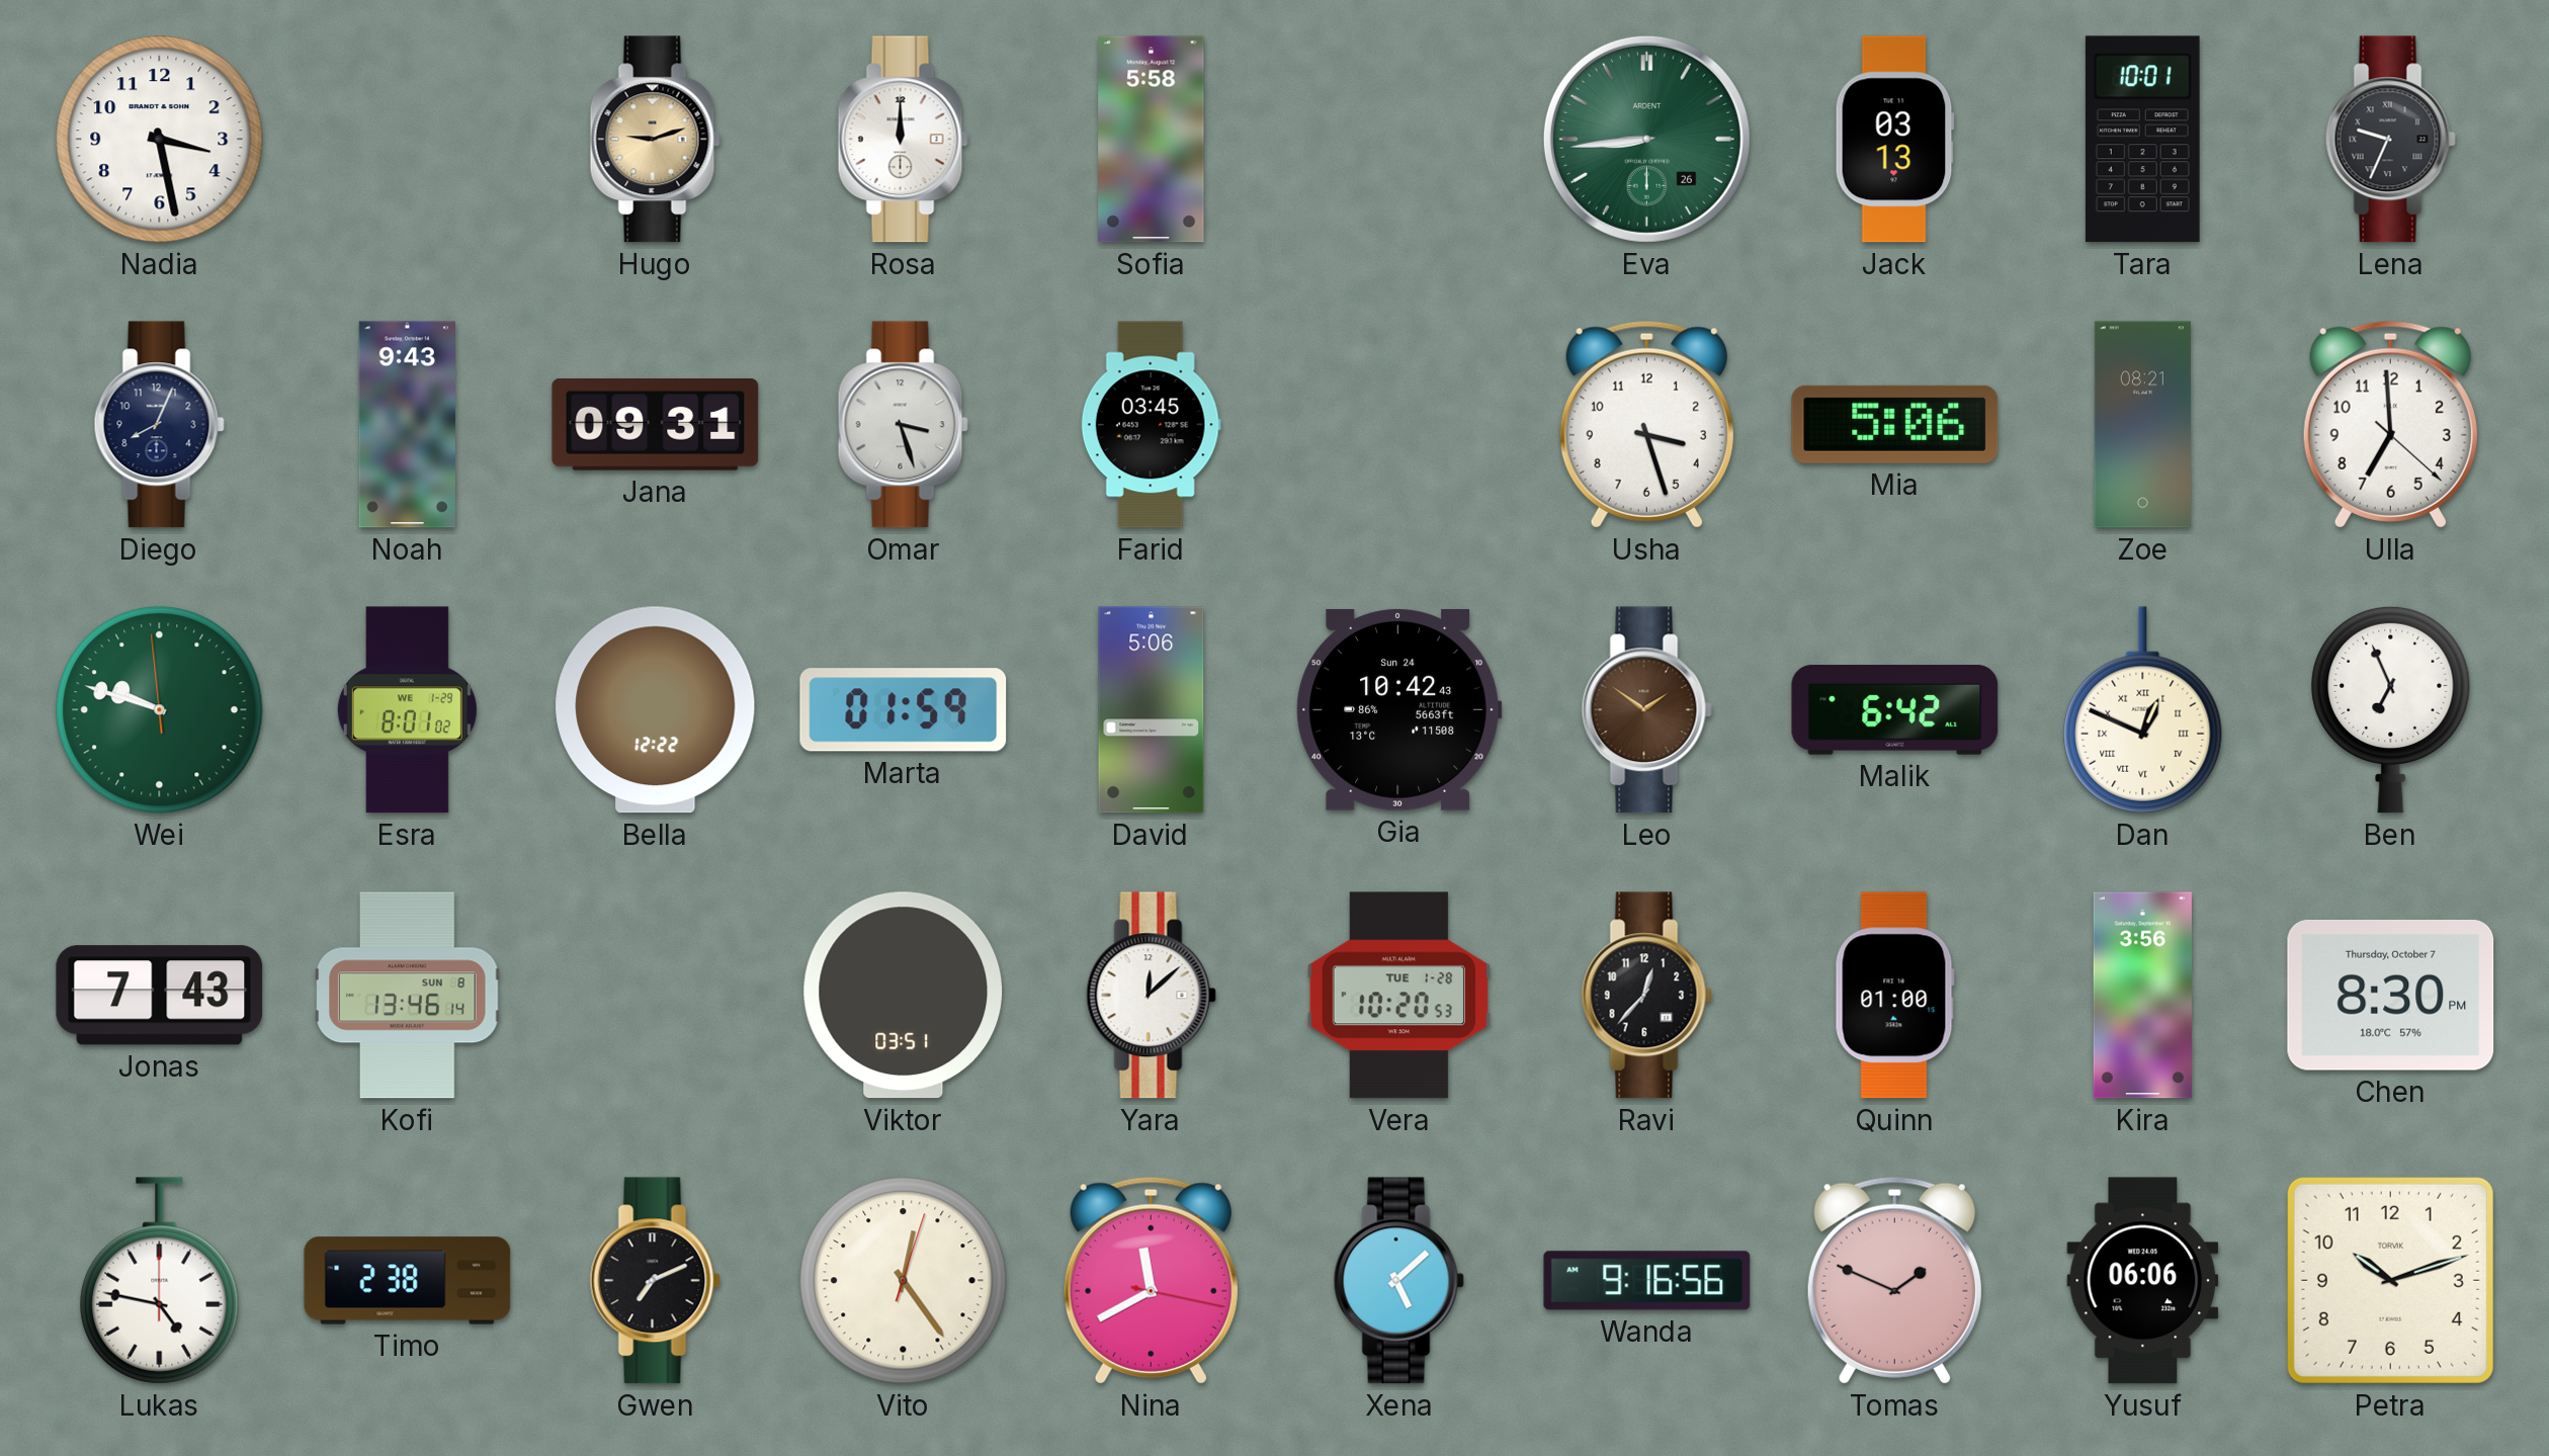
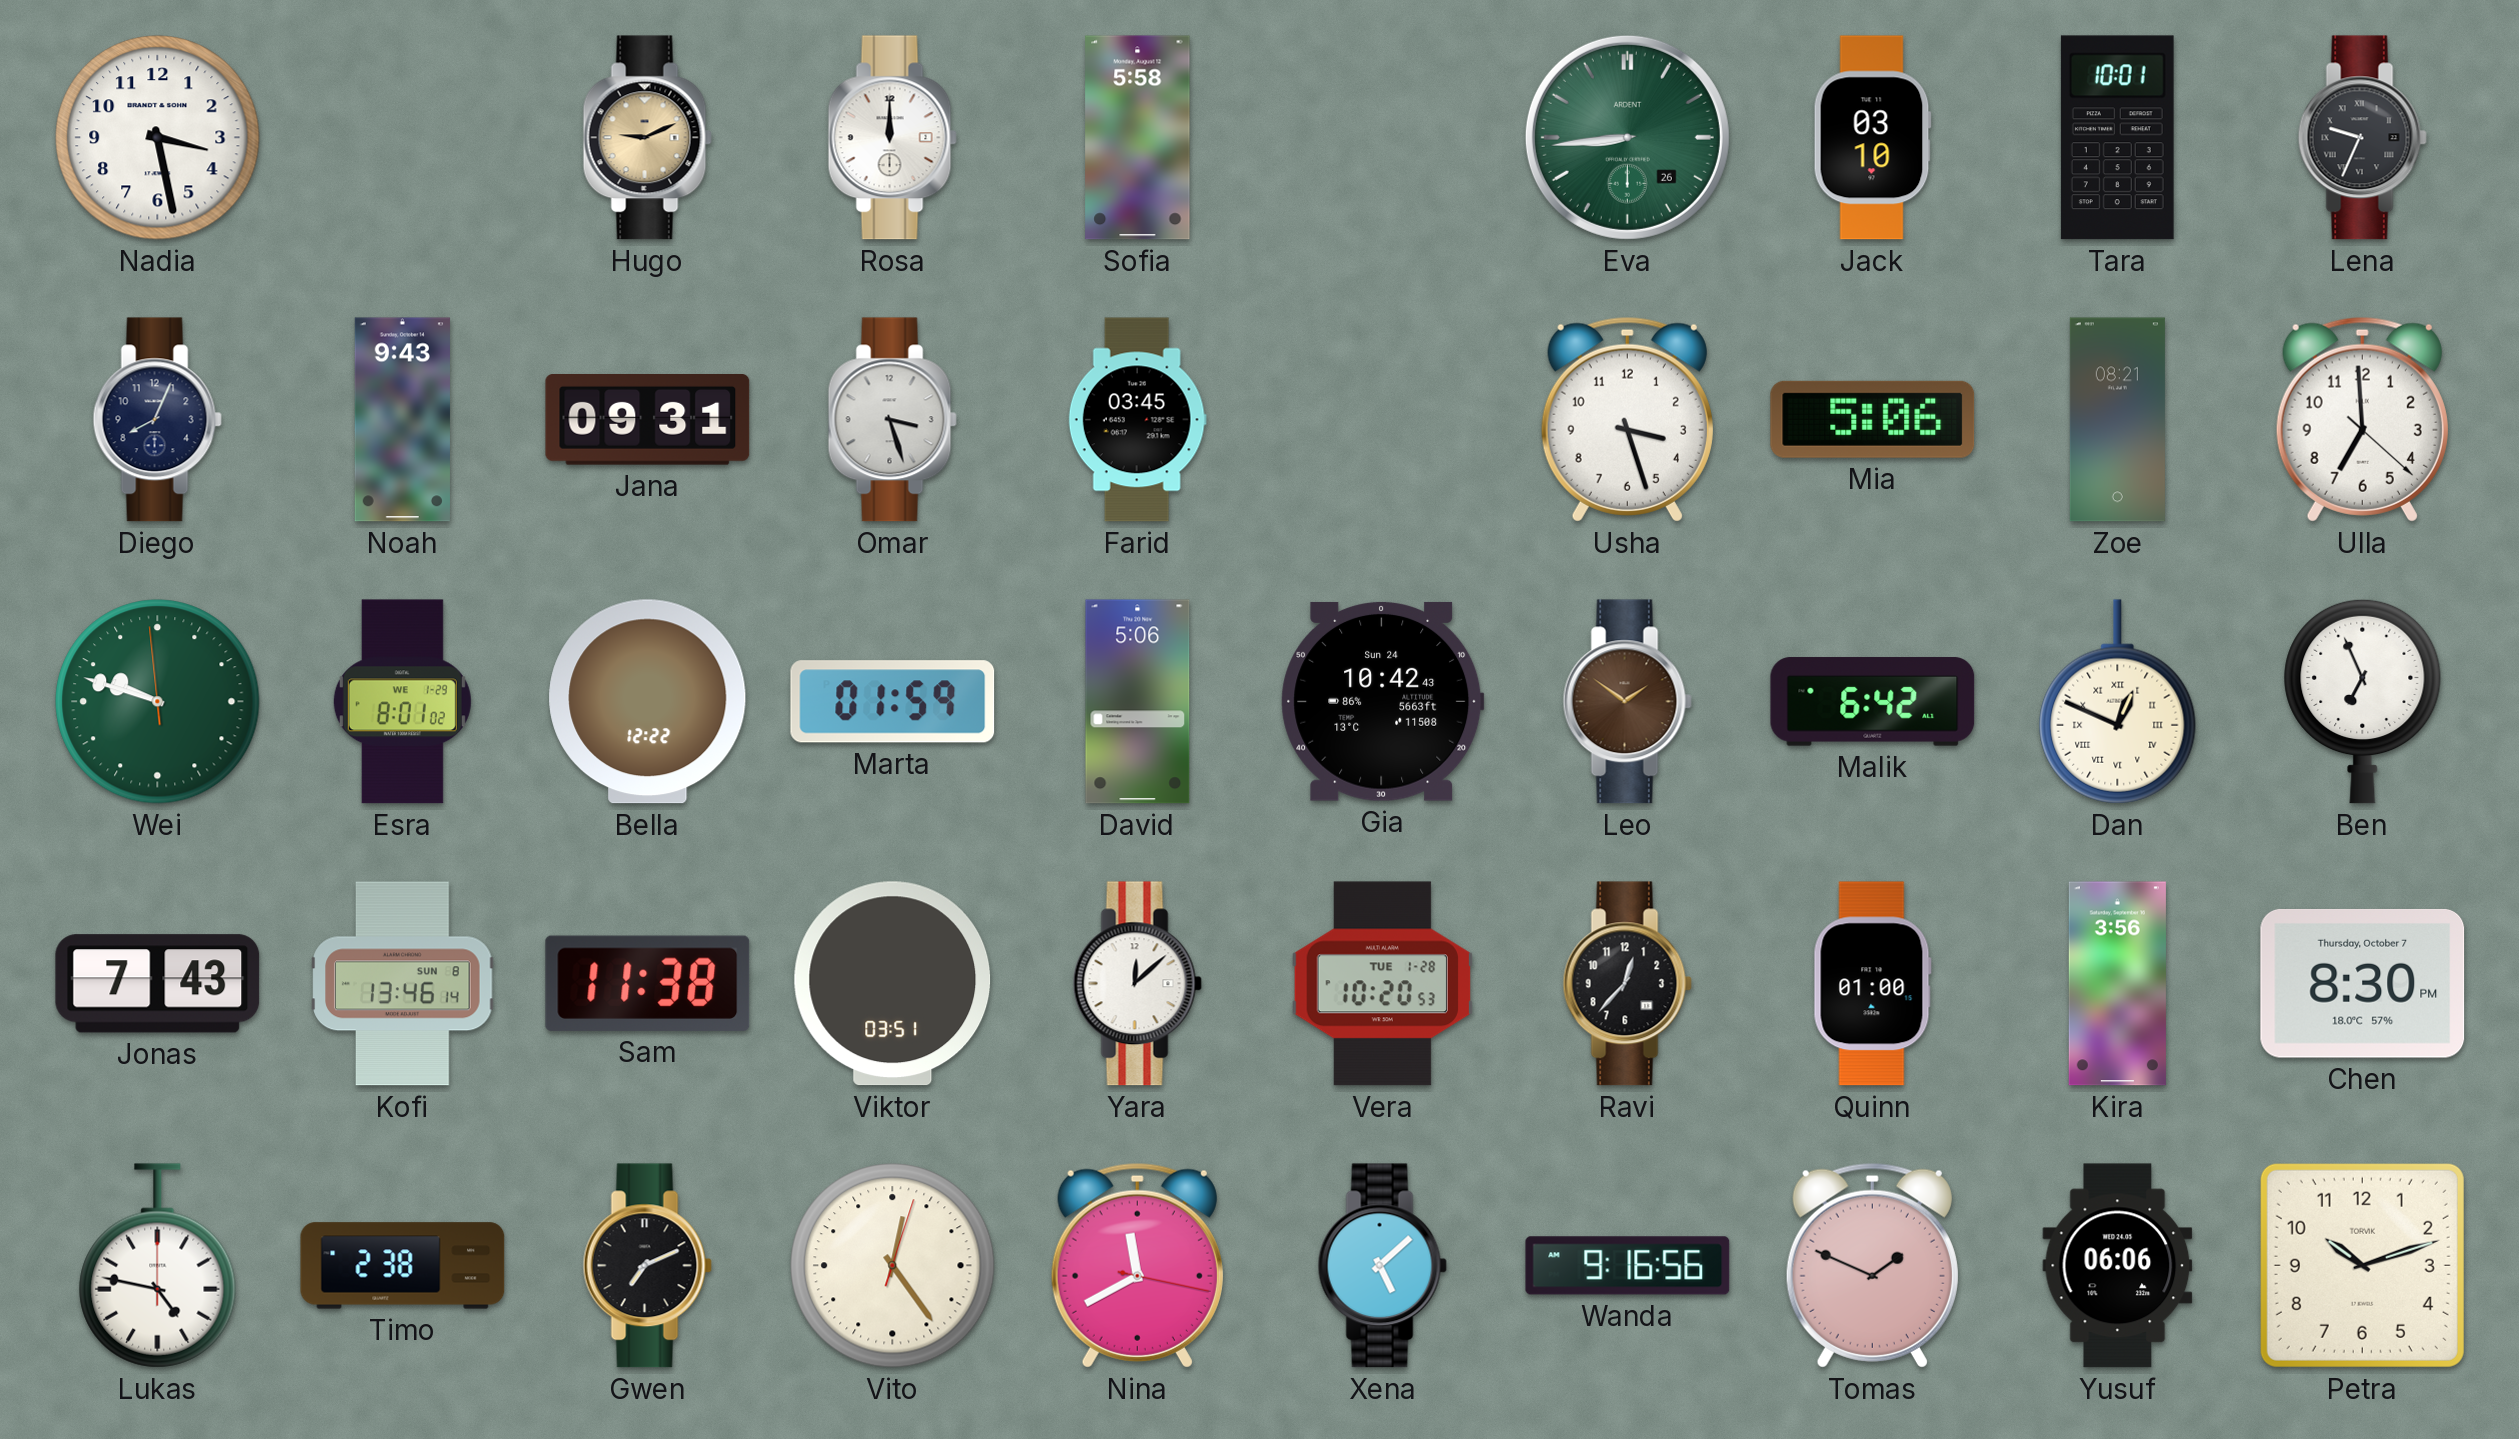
Hugo: 9:12 -> 9:11
Jack: 03:13 -> 03:10
Sam: none -> 11:38
